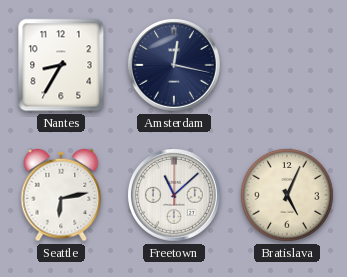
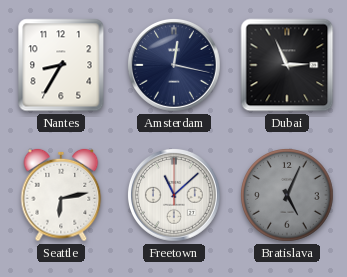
Dubai: none -> 2:56
Bratislava dial: cream -> grey
